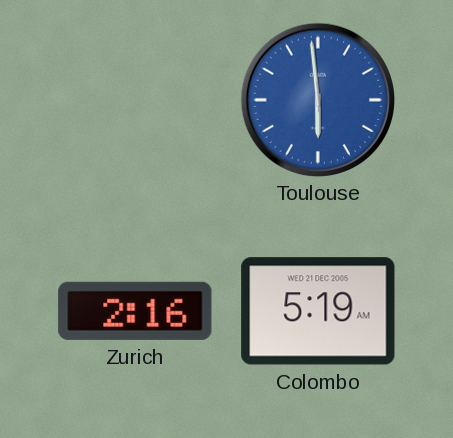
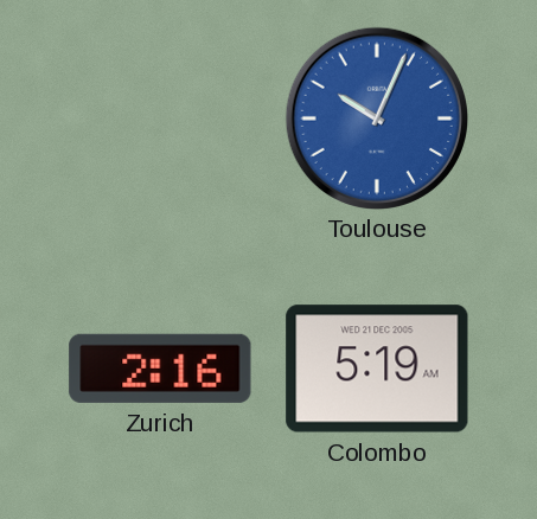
Toulouse: 5:59 -> 10:04
